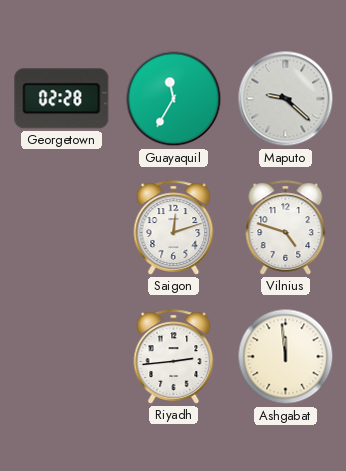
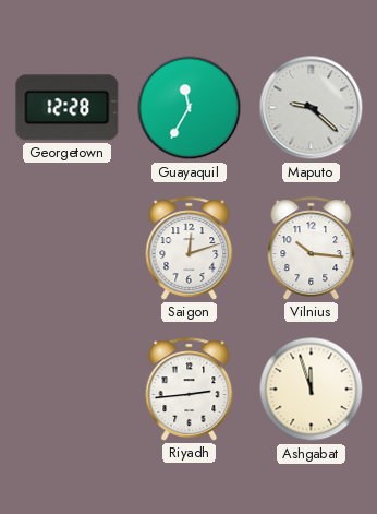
Georgetown: 02:28 -> 12:28
Vilnius: 4:48 -> 10:16
Ashgabat: 11:59 -> 11:57
